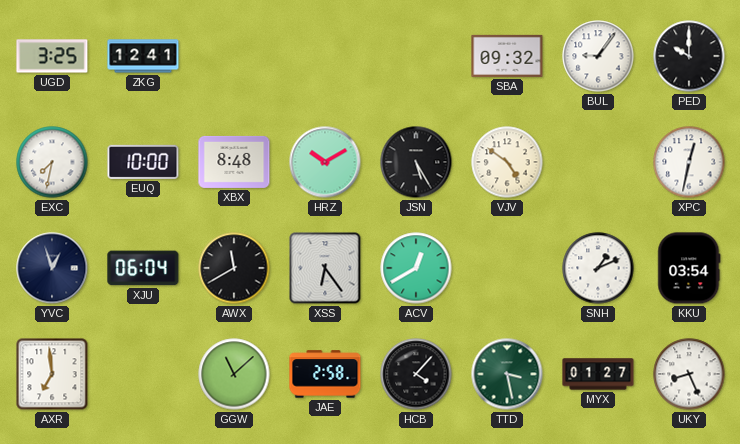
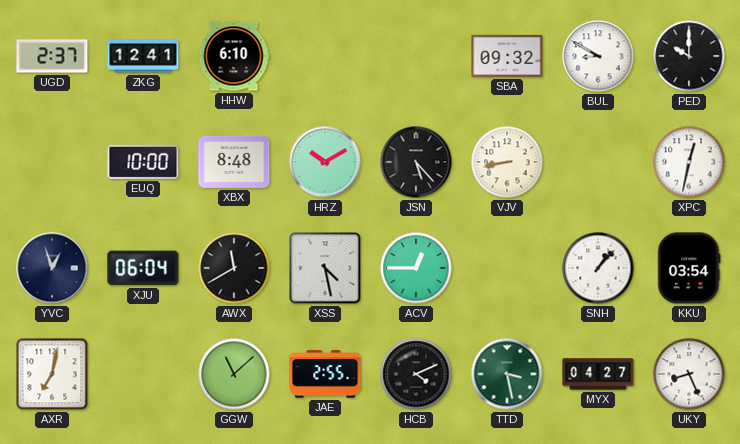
UGD: 3:25 -> 2:37
HHW: none -> 6:10
BUL: 9:06 -> 8:50
EXC: 7:32 -> none
JSN: 5:25 -> 5:23
VJV: 4:51 -> 8:43
XSS: 6:24 -> 4:28
ACV: 12:40 -> 12:45
SNH: 1:11 -> 1:07
AXR: 6:59 -> 7:02
JAE: 2:58 -> 2:55
HCB: 4:07 -> 4:11
MYX: 01:27 -> 04:27
